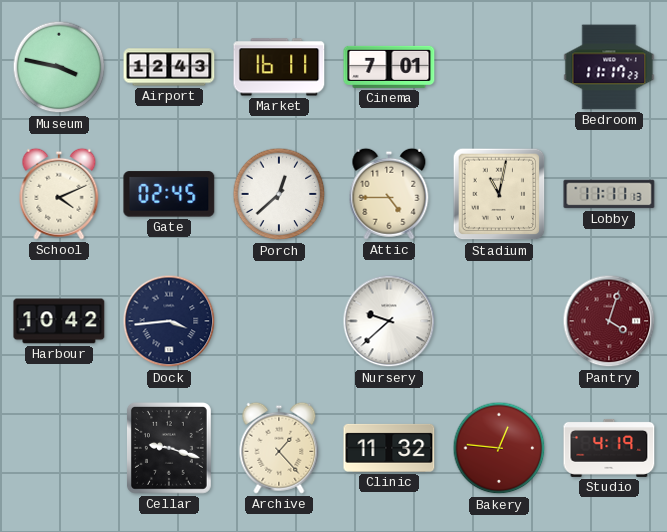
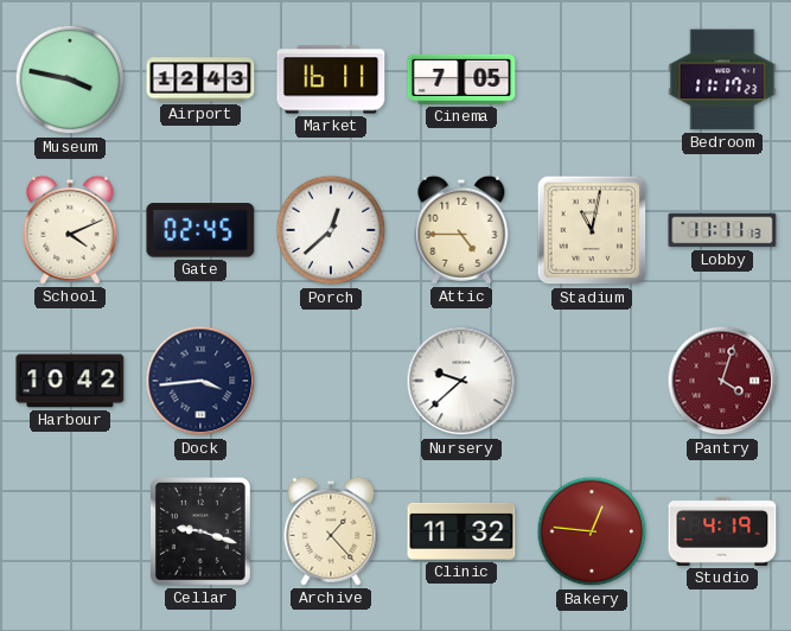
Cinema: 7:01 -> 7:05
